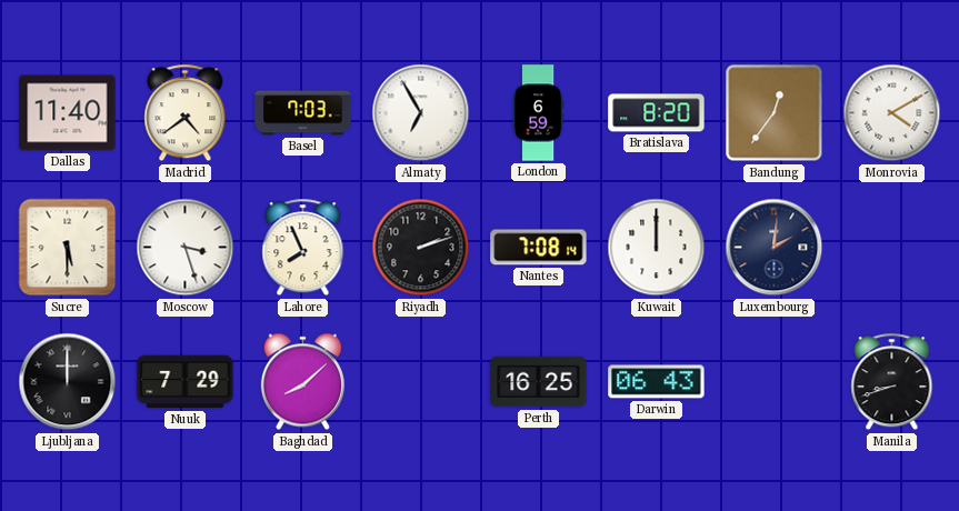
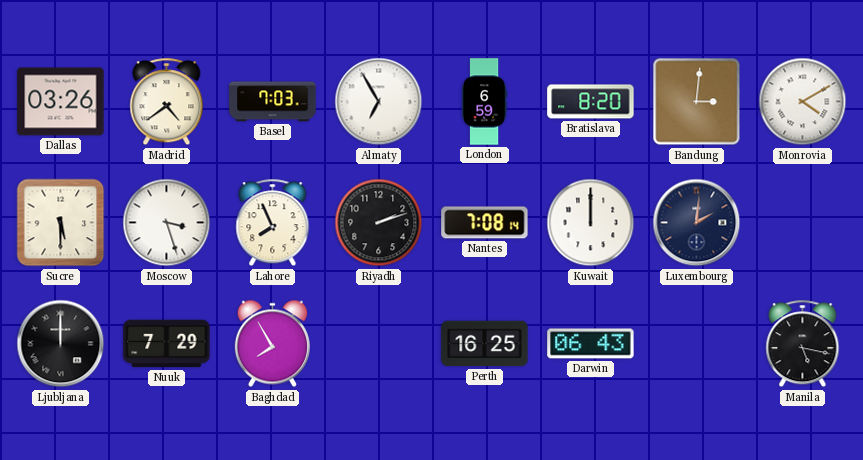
Dallas: 11:40 -> 03:26
Bandung: 12:36 -> 3:01
Baghdad: 8:08 -> 7:55
Manila: 8:42 -> 5:17
